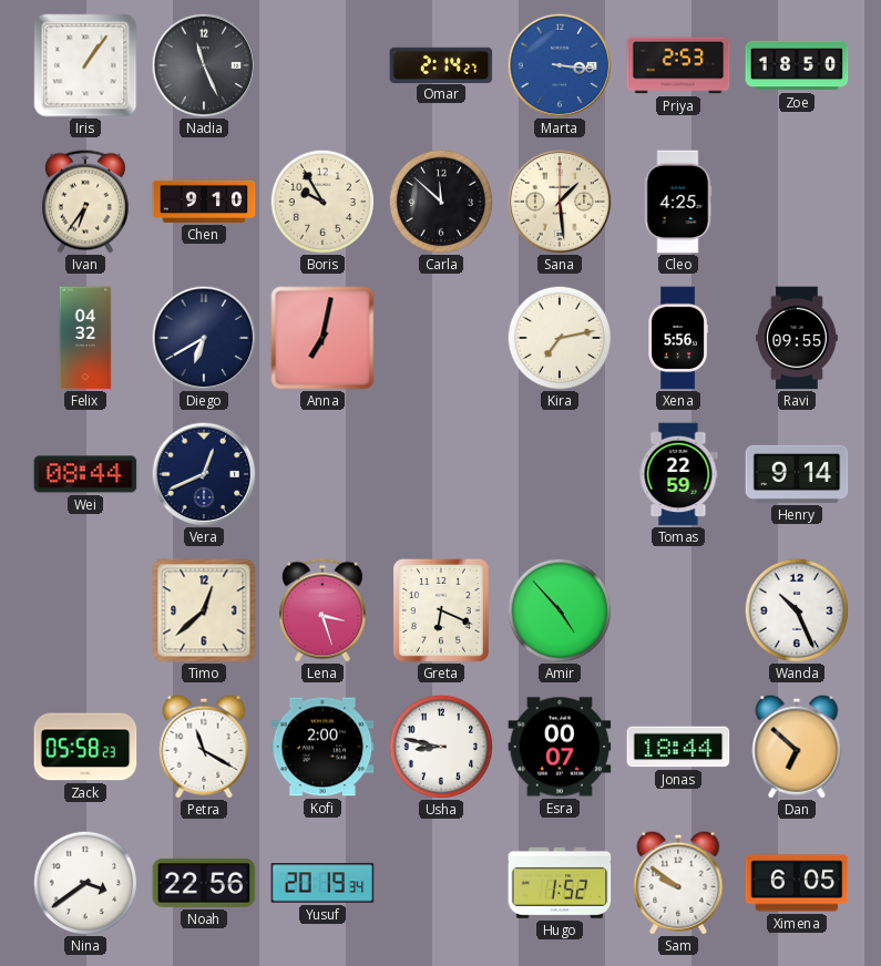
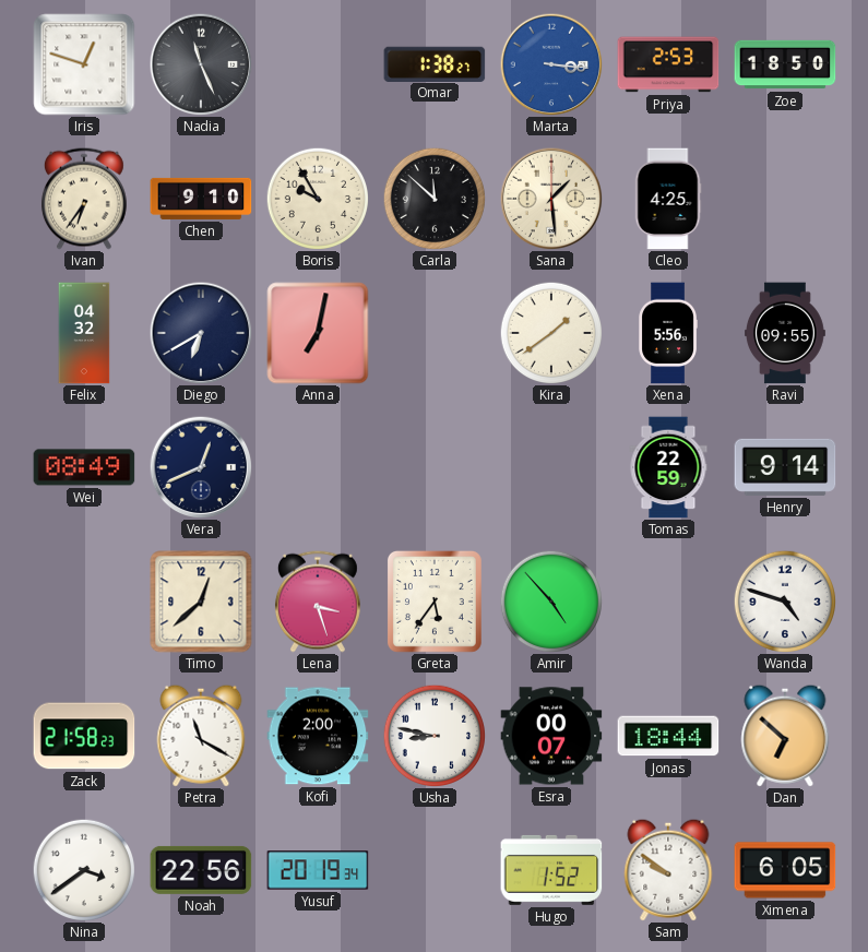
Iris: 1:06 -> 12:48
Omar: 2:14 -> 1:38
Kira: 7:13 -> 1:39
Wei: 08:44 -> 08:49
Greta: 6:19 -> 5:36
Wanda: 10:26 -> 4:48
Zack: 05:58 -> 21:58
